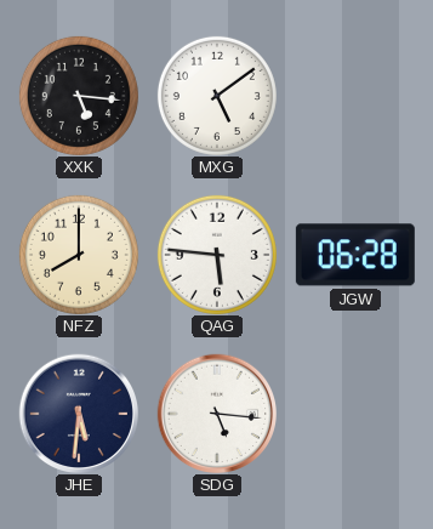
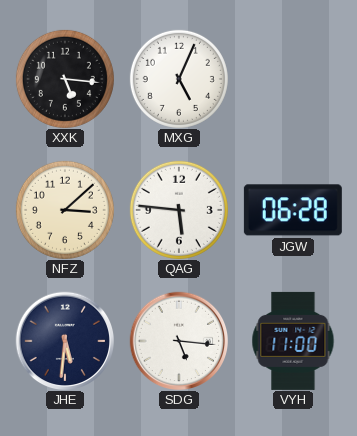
MXG: 5:09 -> 5:04
NFZ: 8:00 -> 3:08
VYH: none -> 11:00
